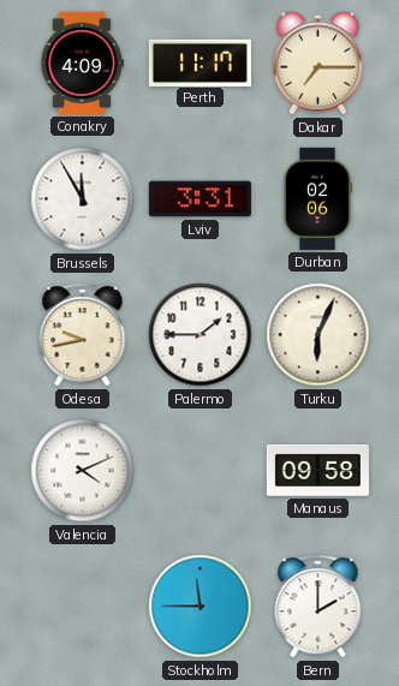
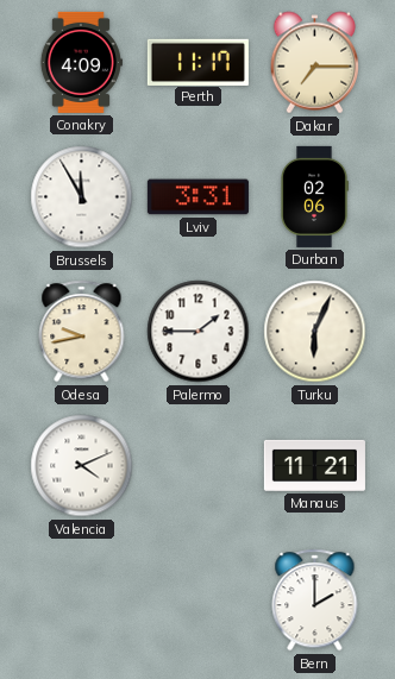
Manaus: 09:58 -> 11:21
Stockholm: 11:45 -> none
